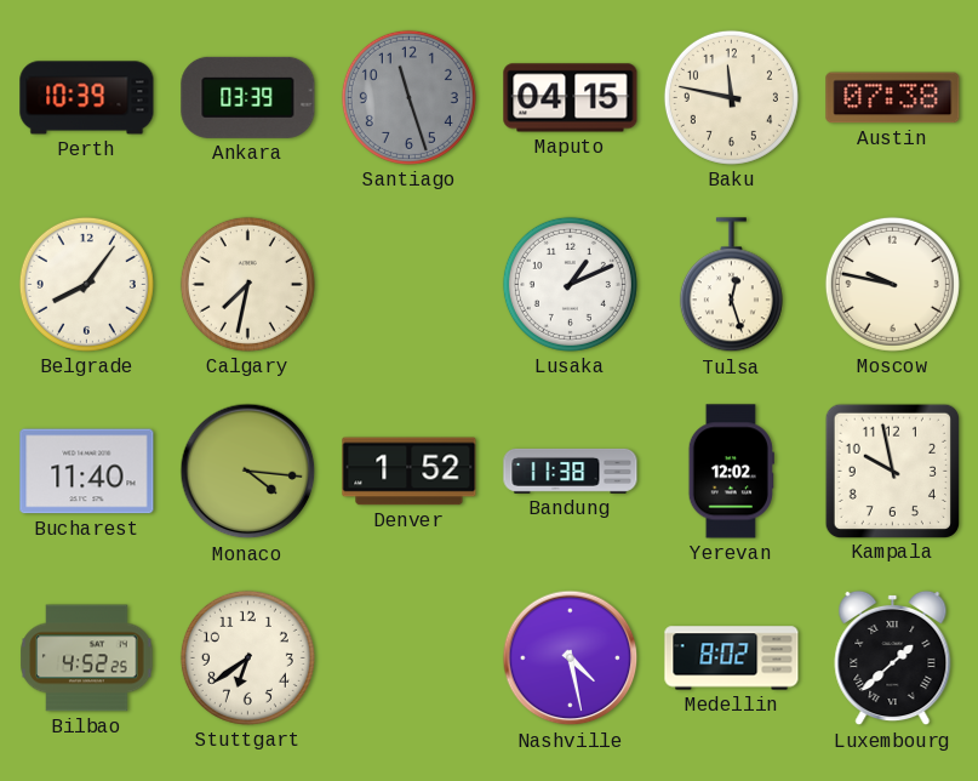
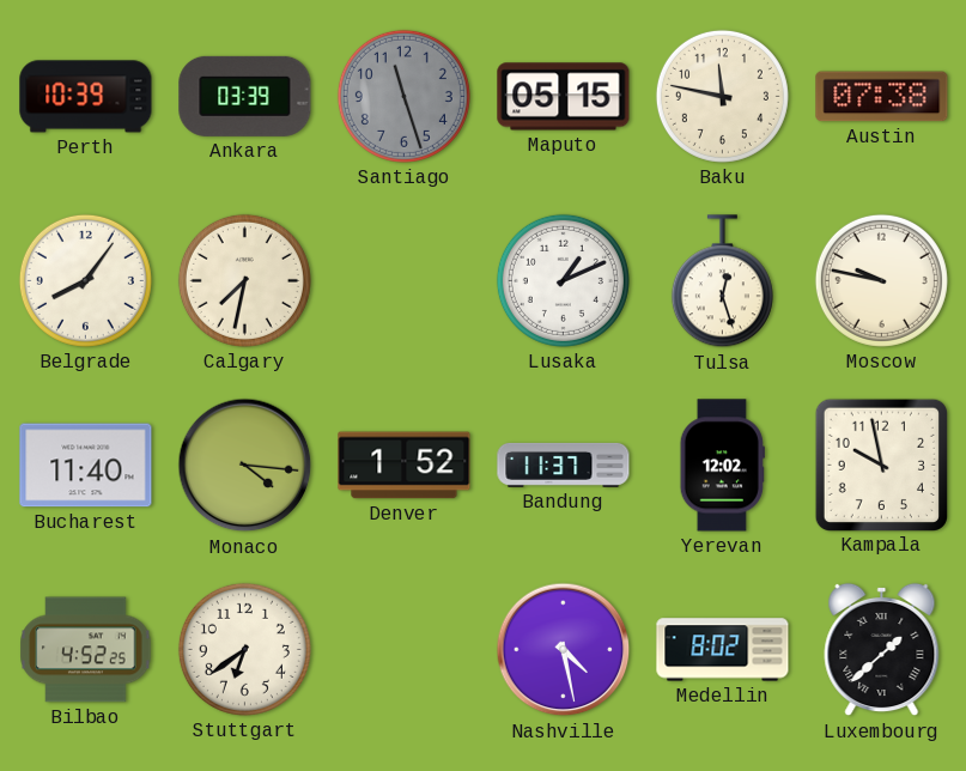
Maputo: 04:15 -> 05:15
Bandung: 11:38 -> 11:37
